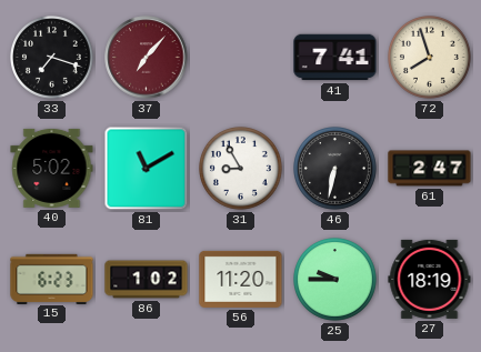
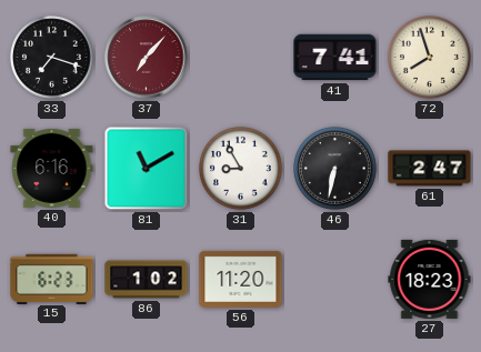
40: 5:02 -> 6:16
25: 9:45 -> none
27: 18:19 -> 18:23
